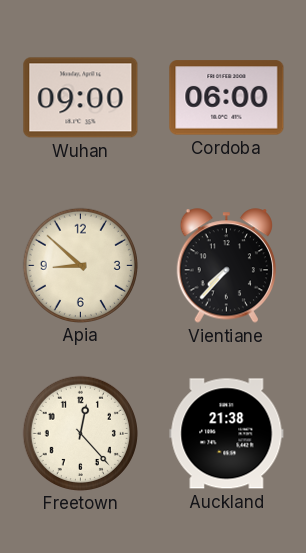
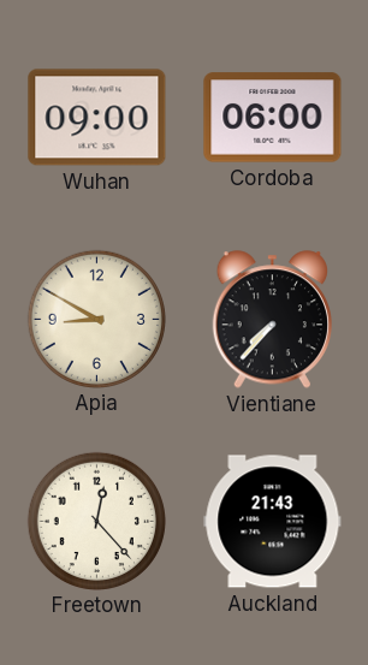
Apia: 8:52 -> 8:50
Auckland: 21:38 -> 21:43
